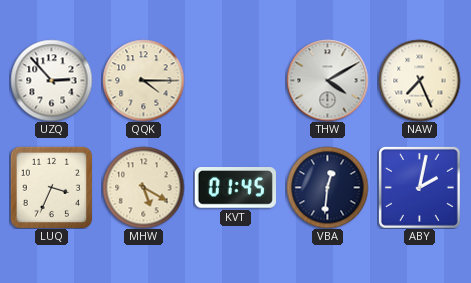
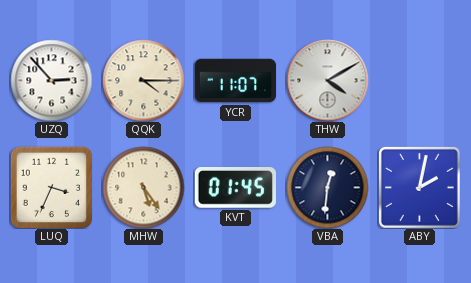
YCR: none -> 11:07
NAW: 7:26 -> none
MHW: 5:20 -> 5:24
